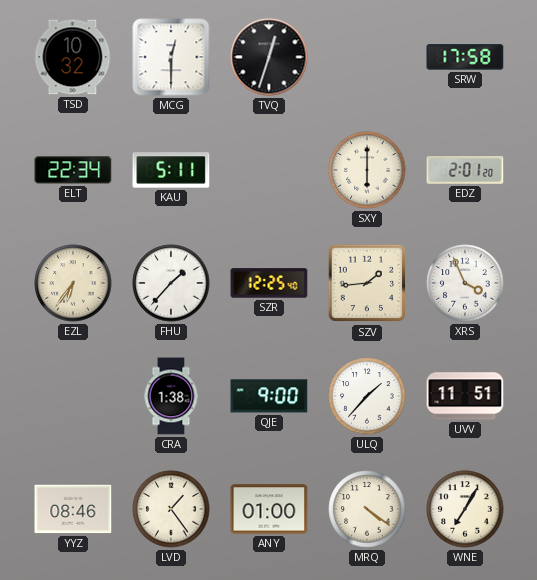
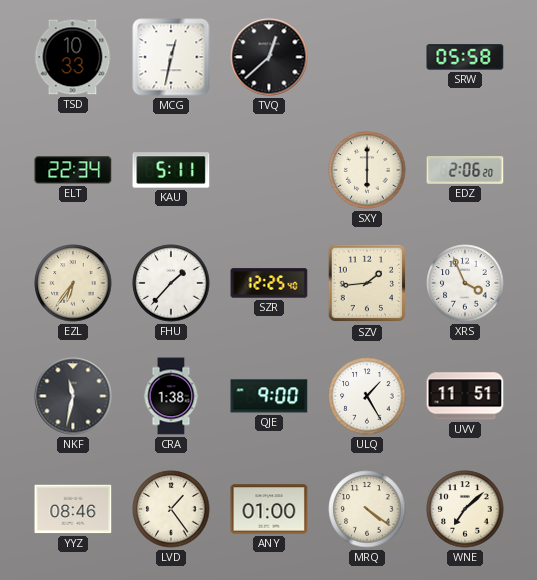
TSD: 10:32 -> 10:33
MCG: 12:30 -> 12:32
TVQ: 12:33 -> 12:38
SRW: 17:58 -> 05:58
EDZ: 2:01 -> 2:06
NKF: none -> 11:32
ULQ: 1:37 -> 1:25
WNE: 7:05 -> 7:08
